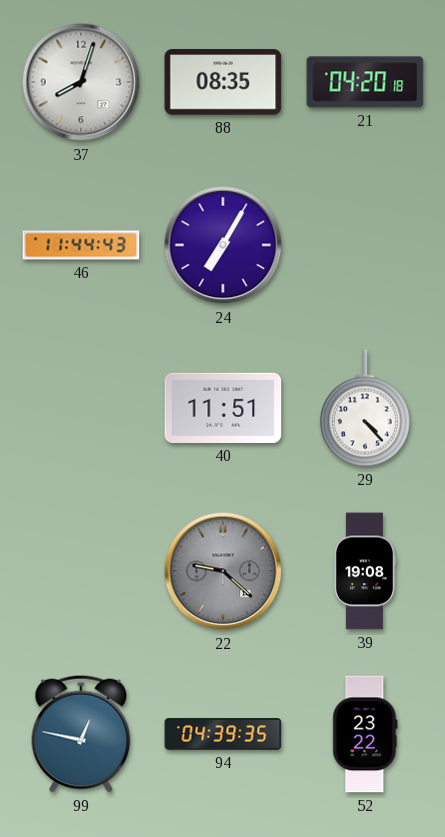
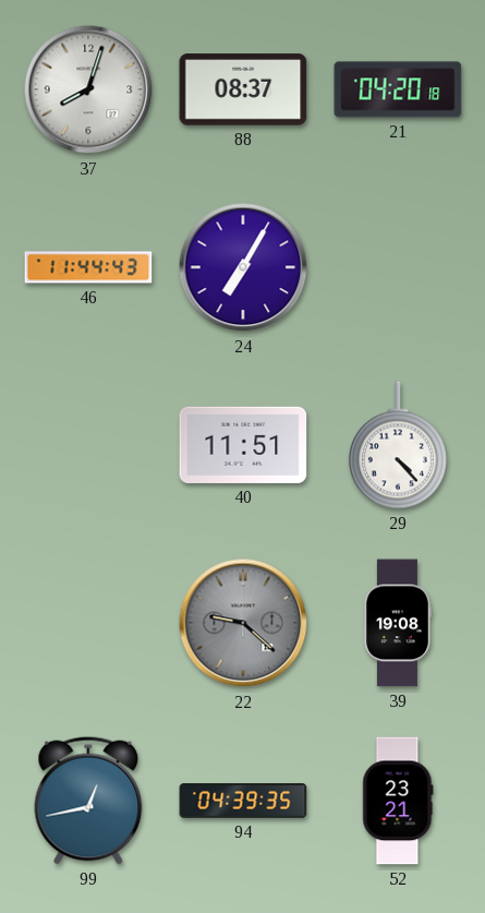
88: 08:35 -> 08:37
99: 12:47 -> 12:43
52: 23:22 -> 23:21
